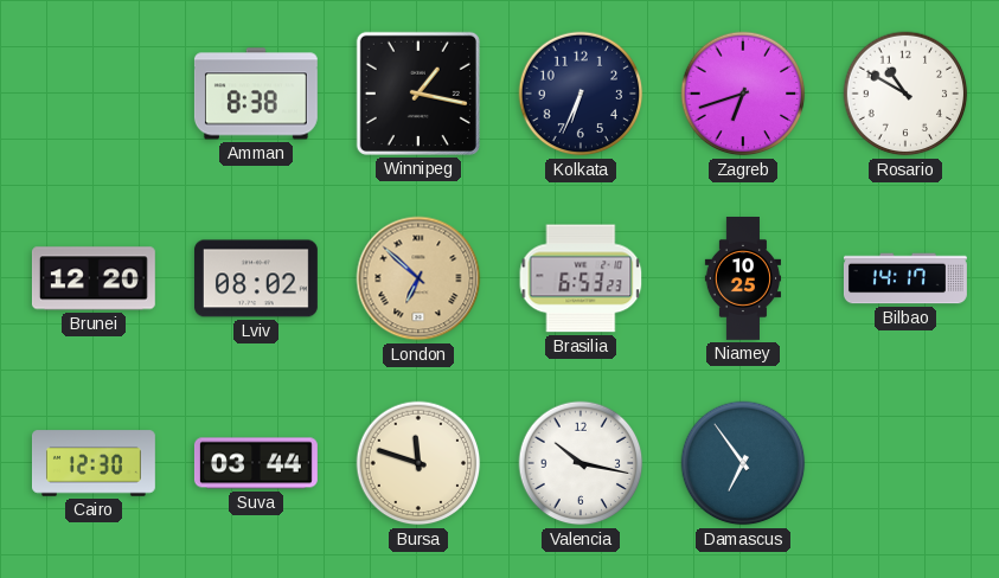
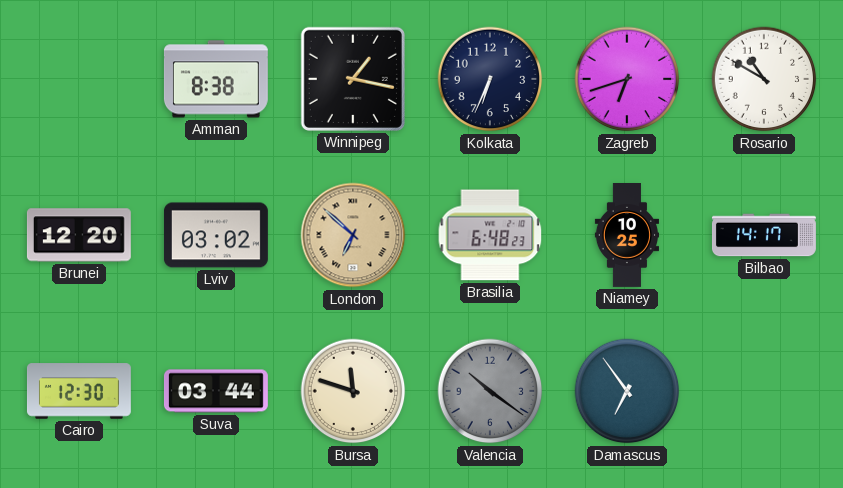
Lviv: 08:02 -> 03:02
Brasilia: 6:53 -> 6:48
Valencia: 10:17 -> 10:21
Valencia dial: white -> grey
